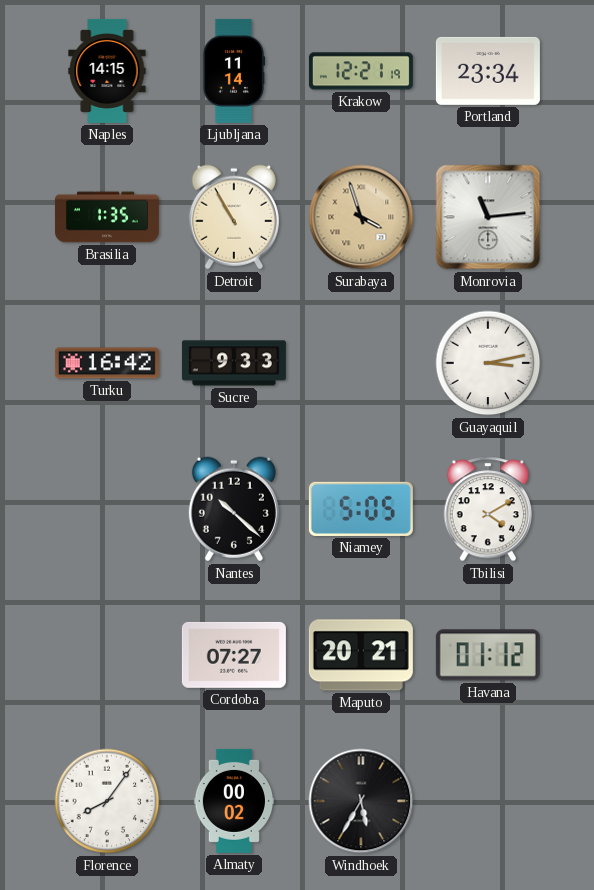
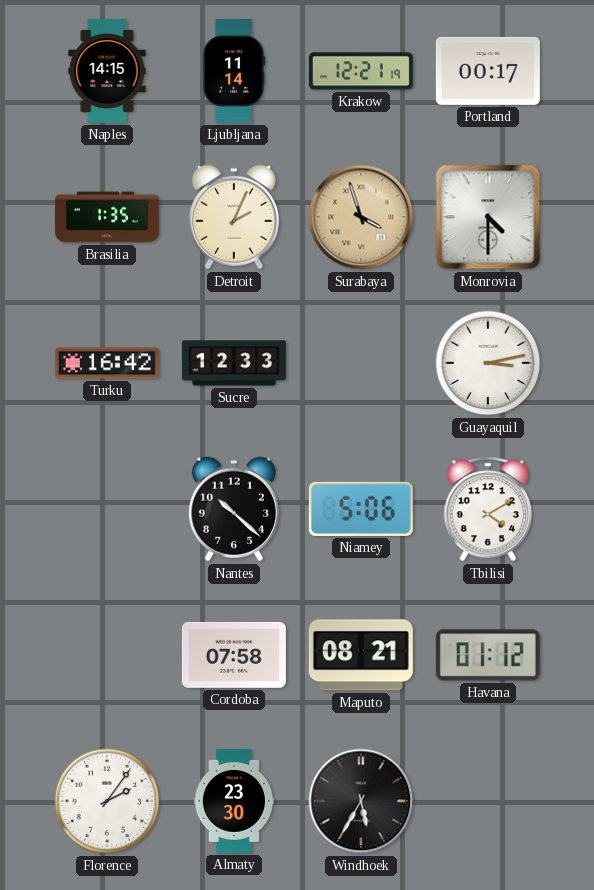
Portland: 23:34 -> 00:17
Detroit: 10:55 -> 2:04
Monrovia: 11:14 -> 4:30
Sucre: 9:33 -> 12:33
Niamey: 5:05 -> 5:06
Cordoba: 07:27 -> 07:58
Maputo: 20:21 -> 08:21
Florence: 8:06 -> 2:06
Almaty: 00:02 -> 23:30
